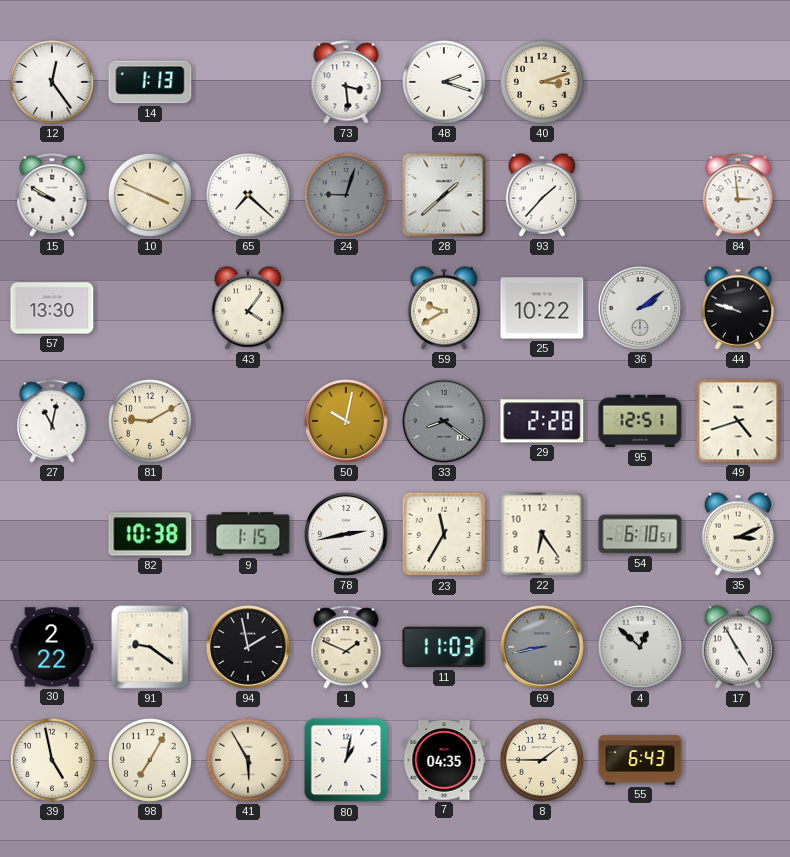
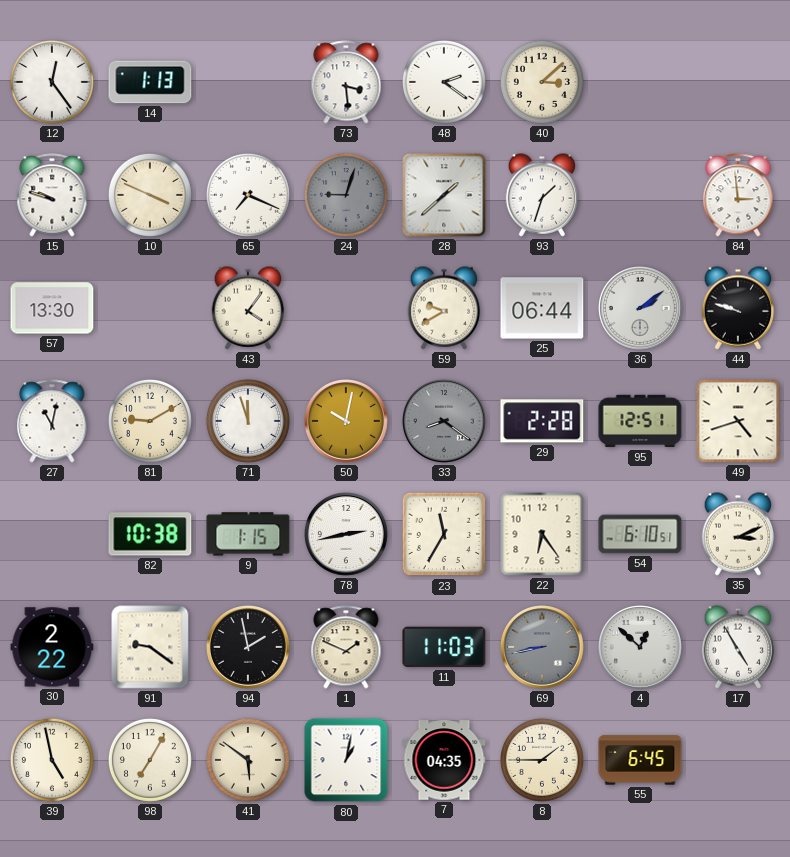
48: 2:18 -> 2:21
40: 3:12 -> 3:08
15: 9:50 -> 9:48
65: 7:22 -> 7:19
93: 1:37 -> 1:33
25: 10:22 -> 06:44
71: none -> 11:57
41: 5:55 -> 5:51
55: 6:43 -> 6:45
